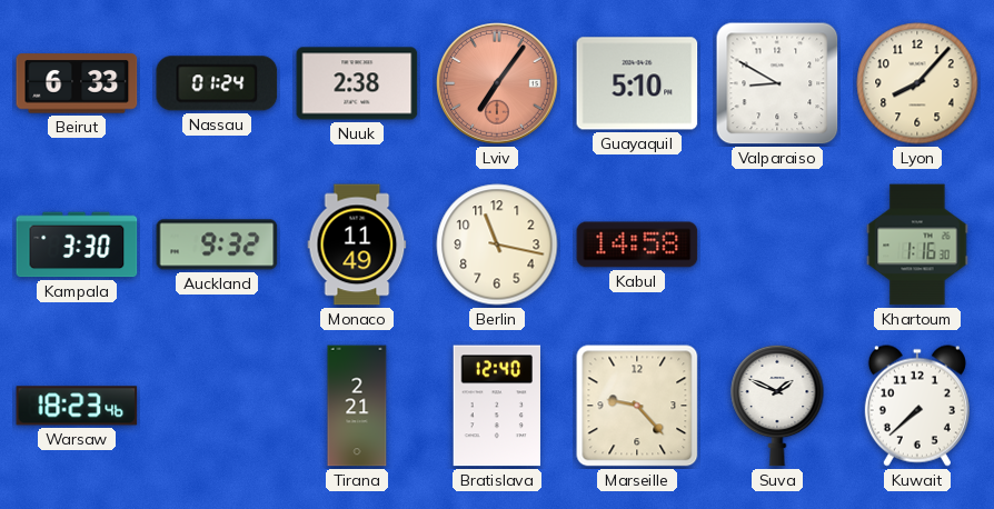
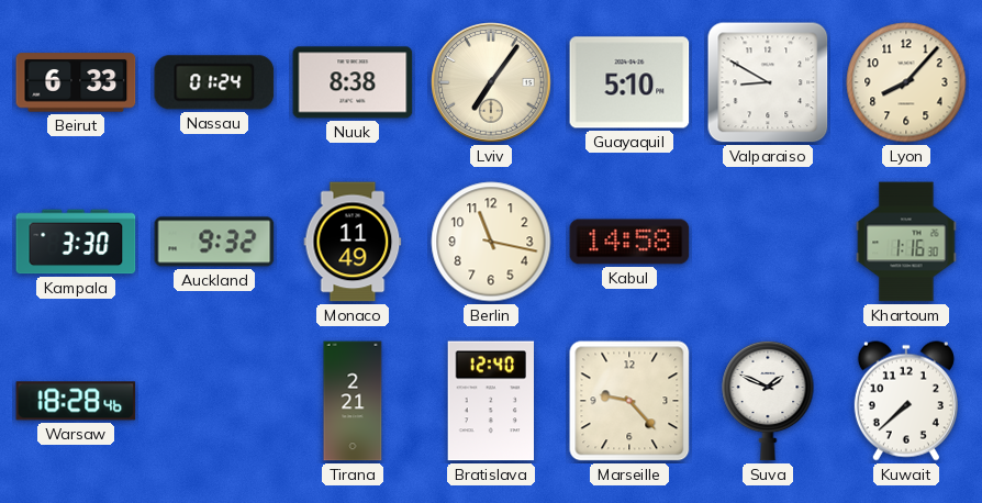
Nuuk: 2:38 -> 8:38
Lviv dial: salmon -> cream
Warsaw: 18:23 -> 18:28
